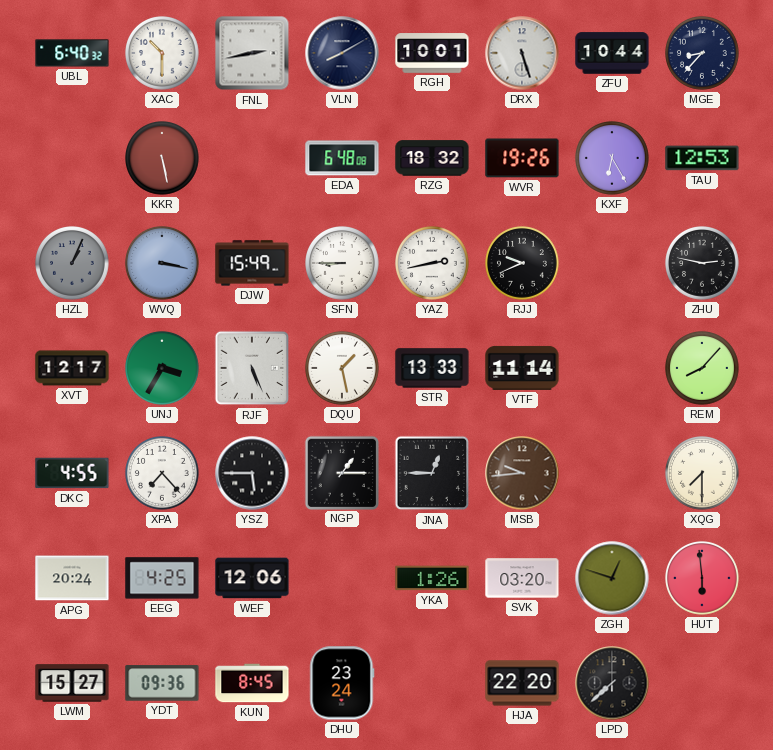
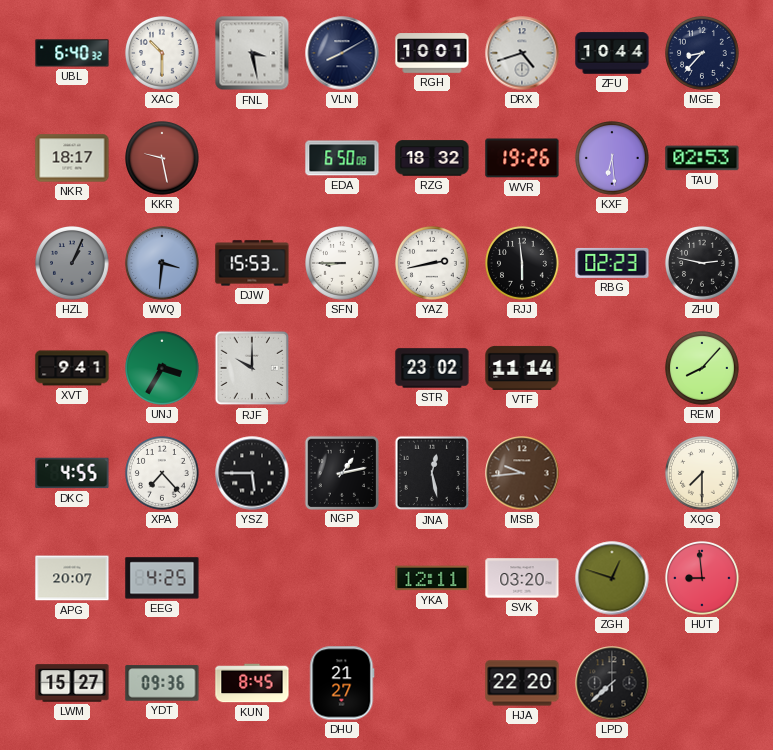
FNL: 2:43 -> 3:28
DRX: 5:27 -> 4:42
NKR: none -> 18:17
KKR: 5:28 -> 9:28
EDA: 6:48 -> 6:50
KXF: 6:25 -> 6:29
TAU: 12:53 -> 02:53
WVQ: 3:17 -> 3:31
DJW: 15:49 -> 15:53
RJJ: 9:41 -> 5:59
RBG: none -> 02:23
XVT: 12:17 -> 9:41
RJF: 5:26 -> 10:00
DQU: 1:28 -> none
STR: 13:33 -> 23:02
NGP: 1:15 -> 1:13
JNA: 12:45 -> 12:28
APG: 20:24 -> 20:07
WEF: 12:06 -> none
YKA: 1:26 -> 12:11
HUT: 5:59 -> 8:59
DHU: 23:24 -> 21:27
